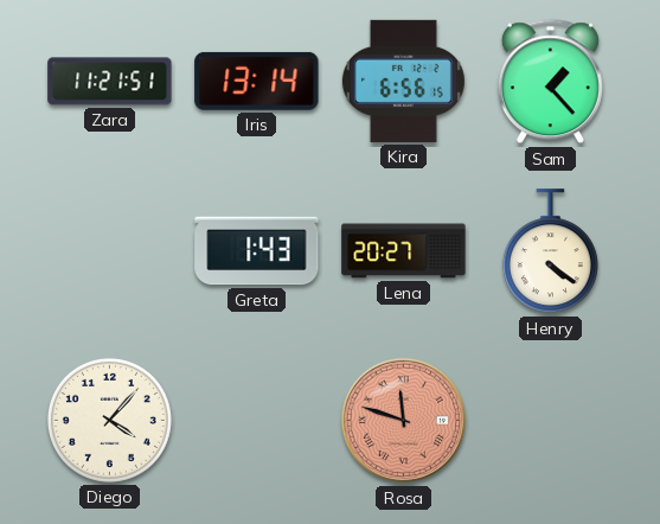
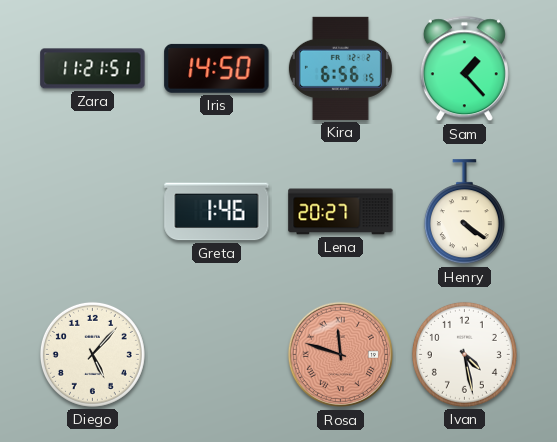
Iris: 13:14 -> 14:50
Greta: 1:43 -> 1:46
Diego: 4:07 -> 5:07
Ivan: none -> 4:28
